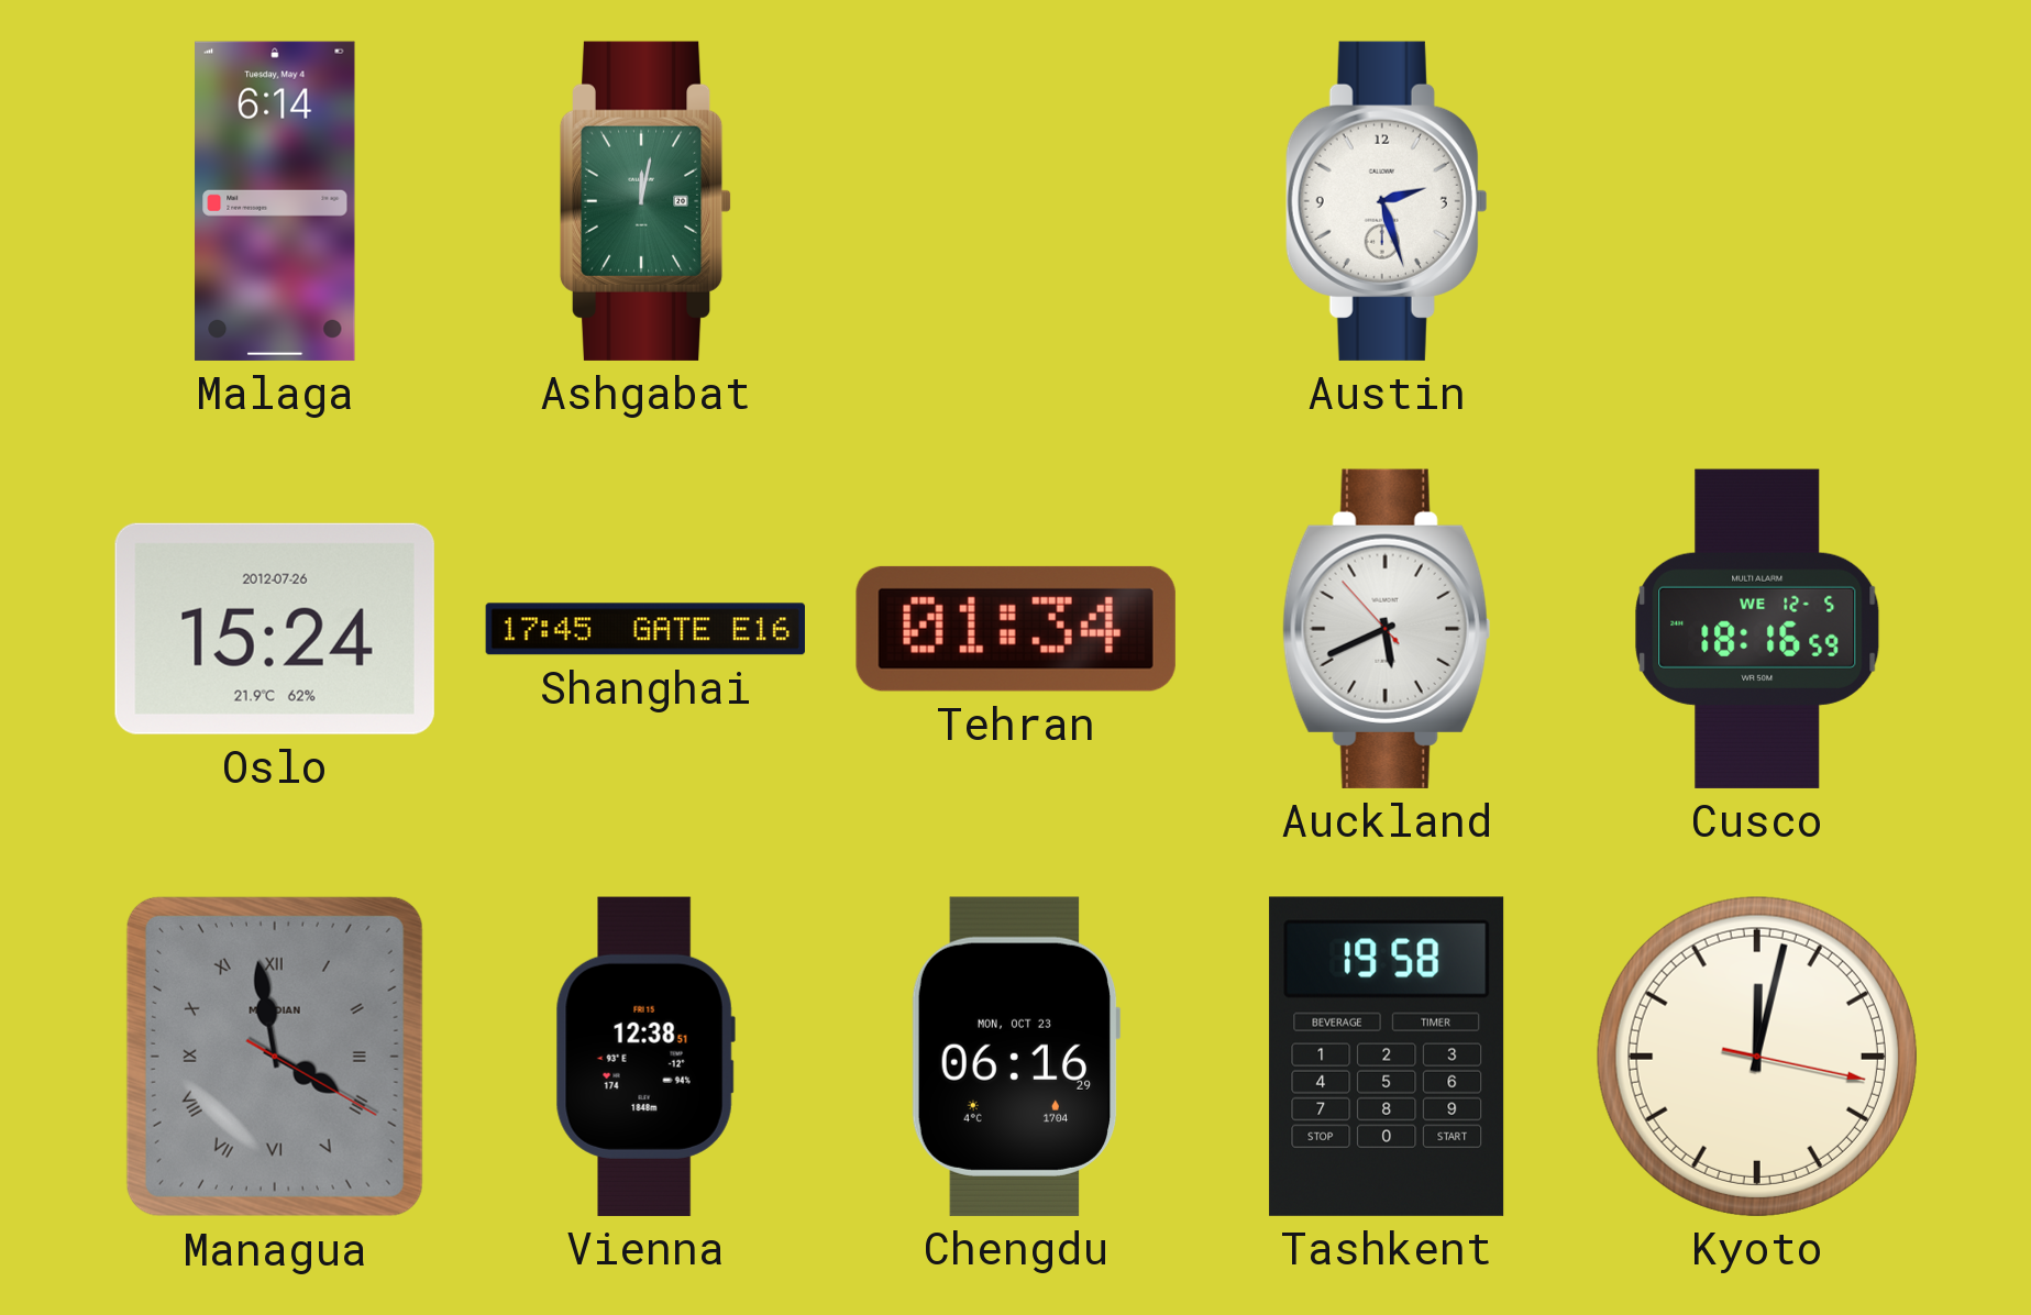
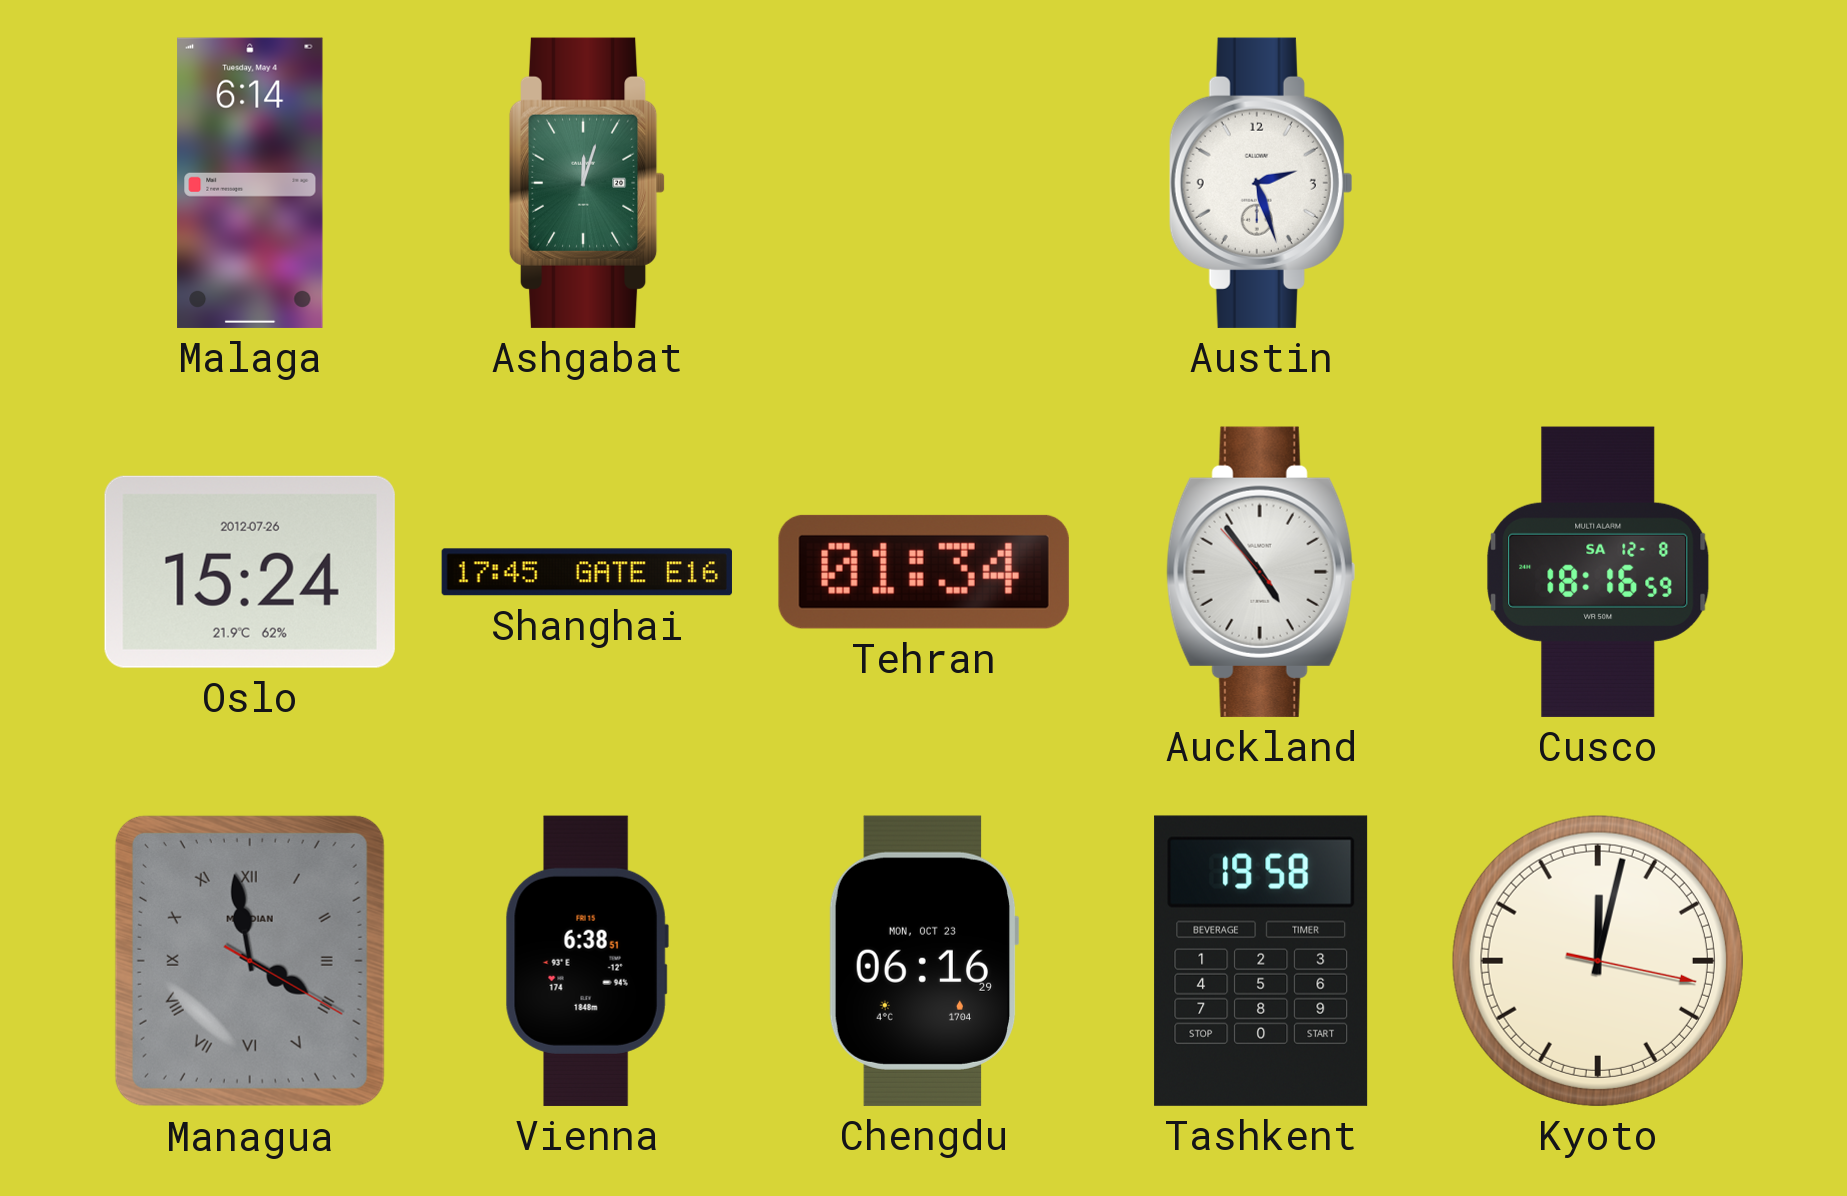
Ashgabat: 12:02 -> 12:03
Auckland: 5:40 -> 4:53
Cusco date: WE 12-5 -> SA 12-8
Vienna: 12:38 -> 6:38
